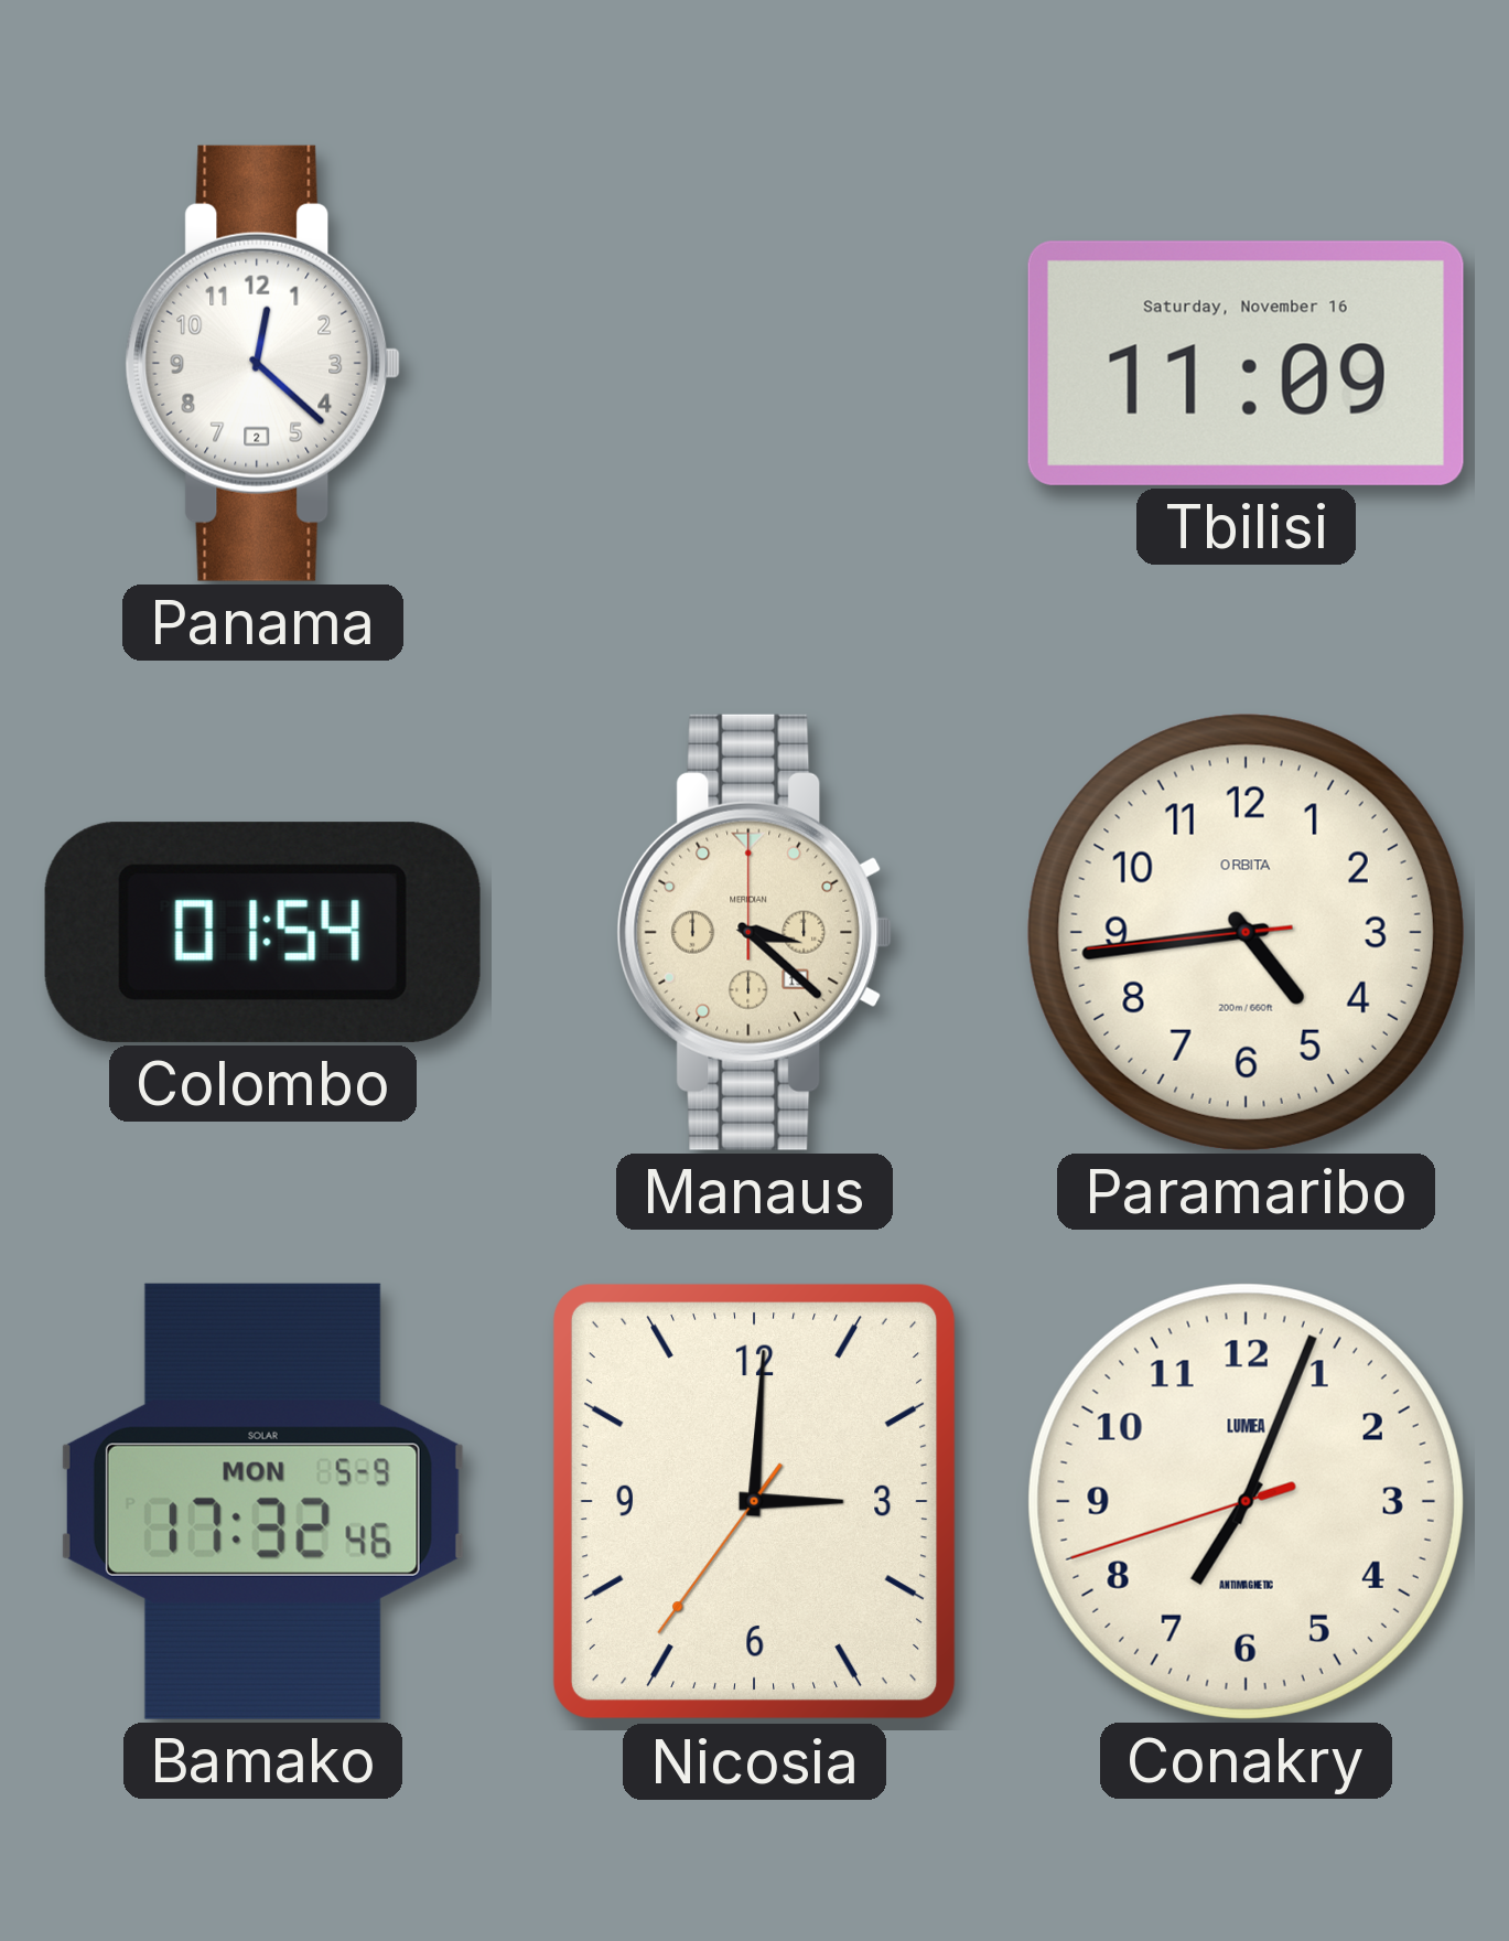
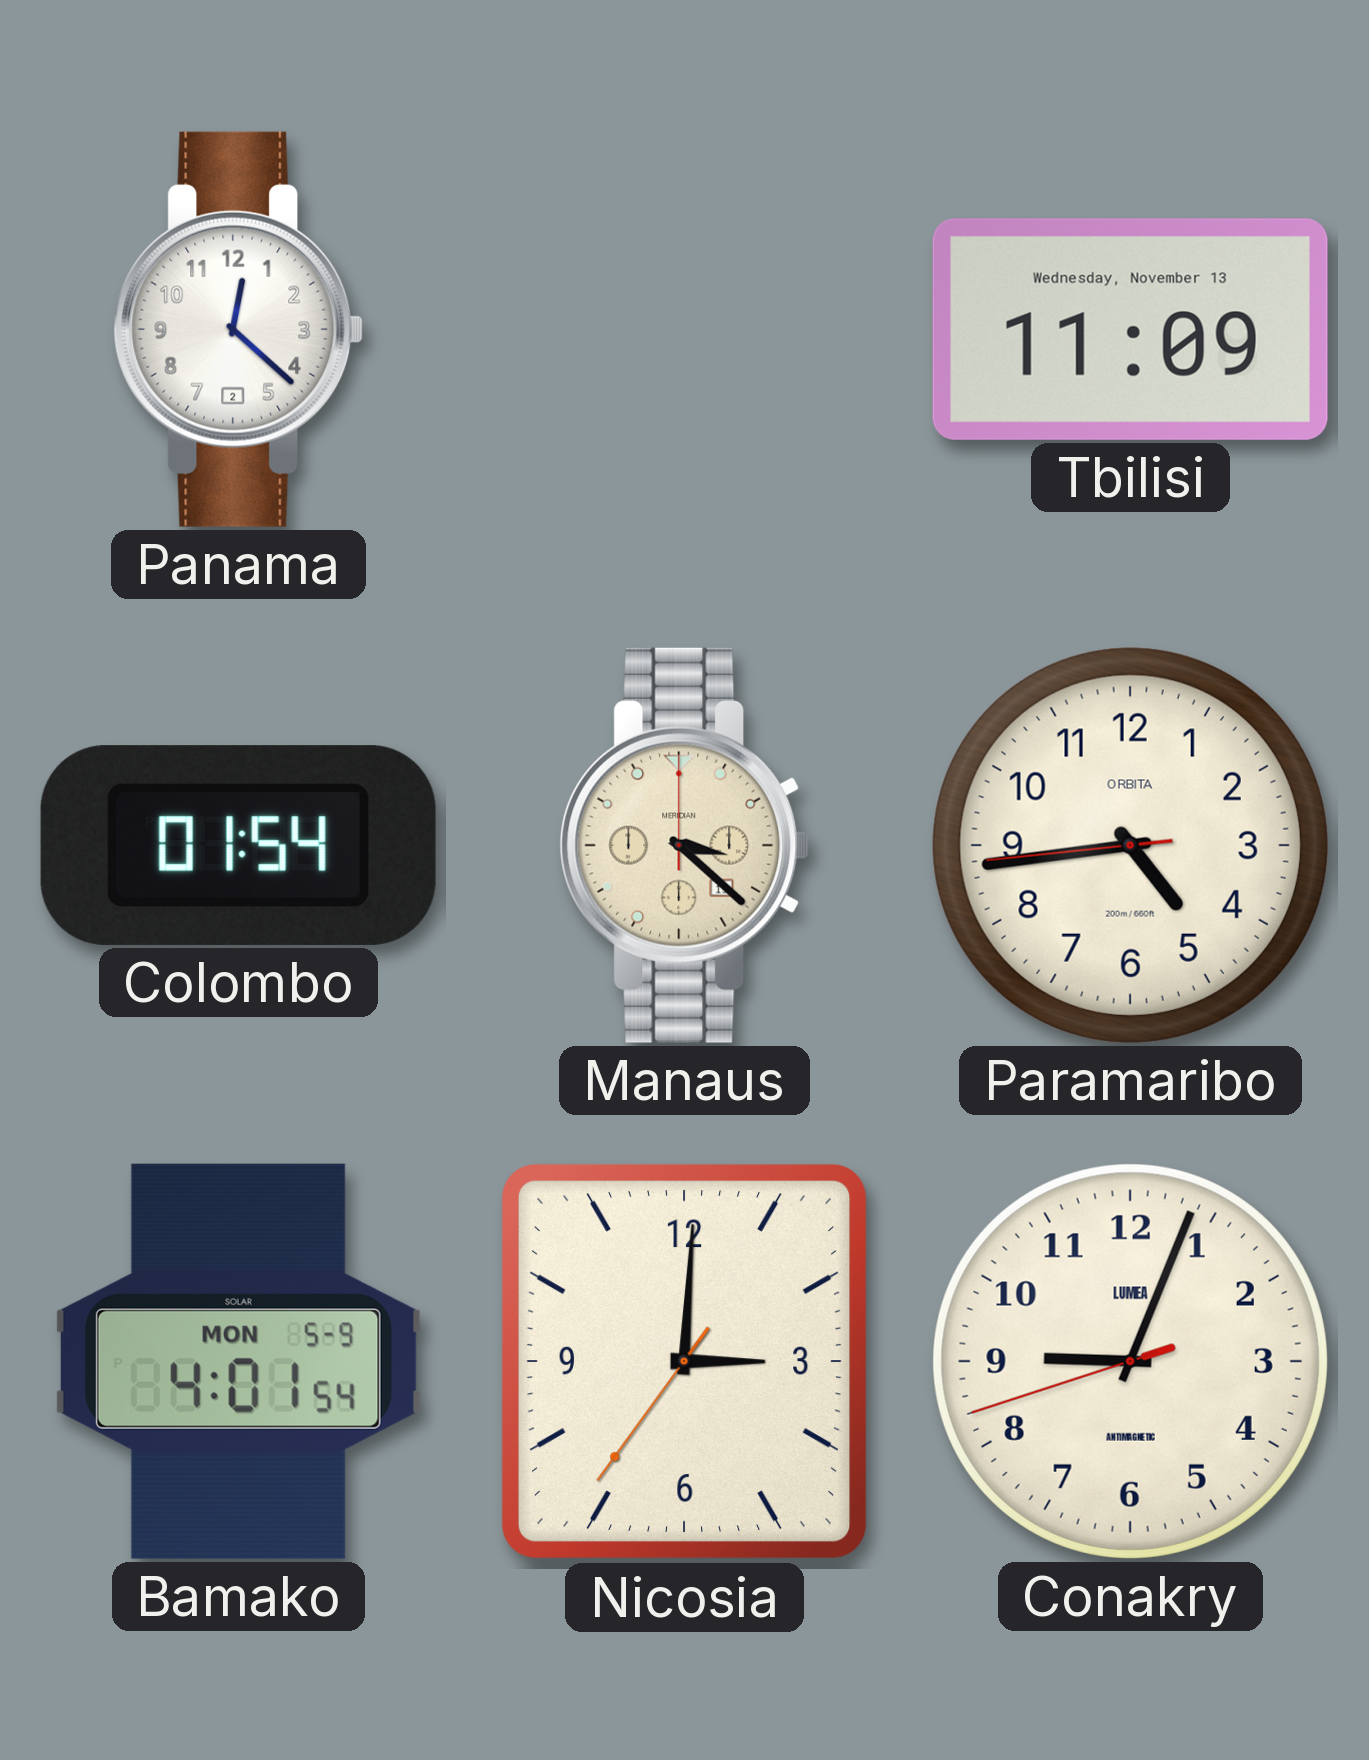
Tbilisi date: Saturday, November 16 -> Wednesday, November 13
Bamako: 17:32 -> 4:01
Conakry: 7:03 -> 9:03
